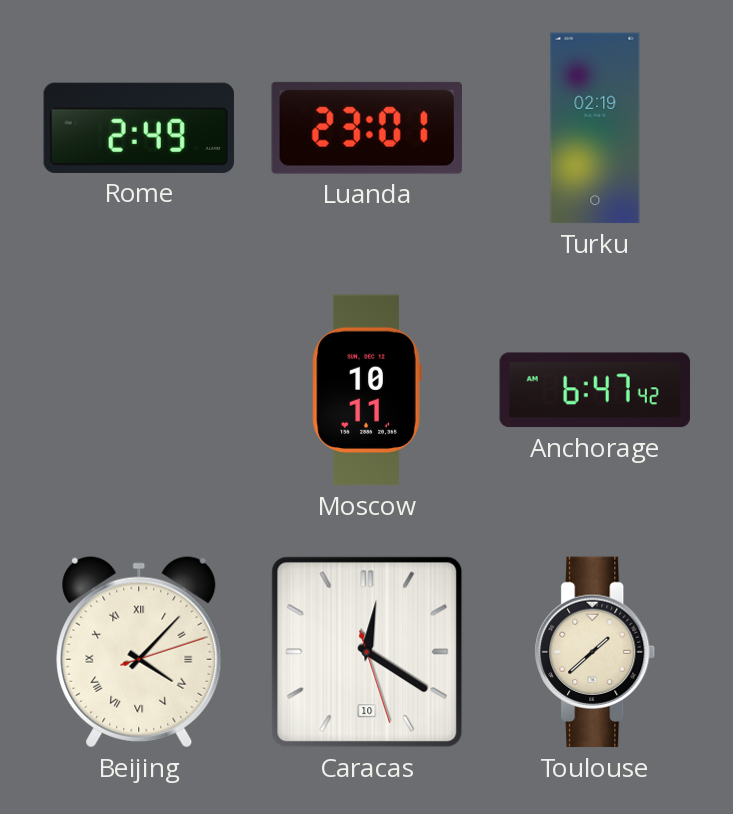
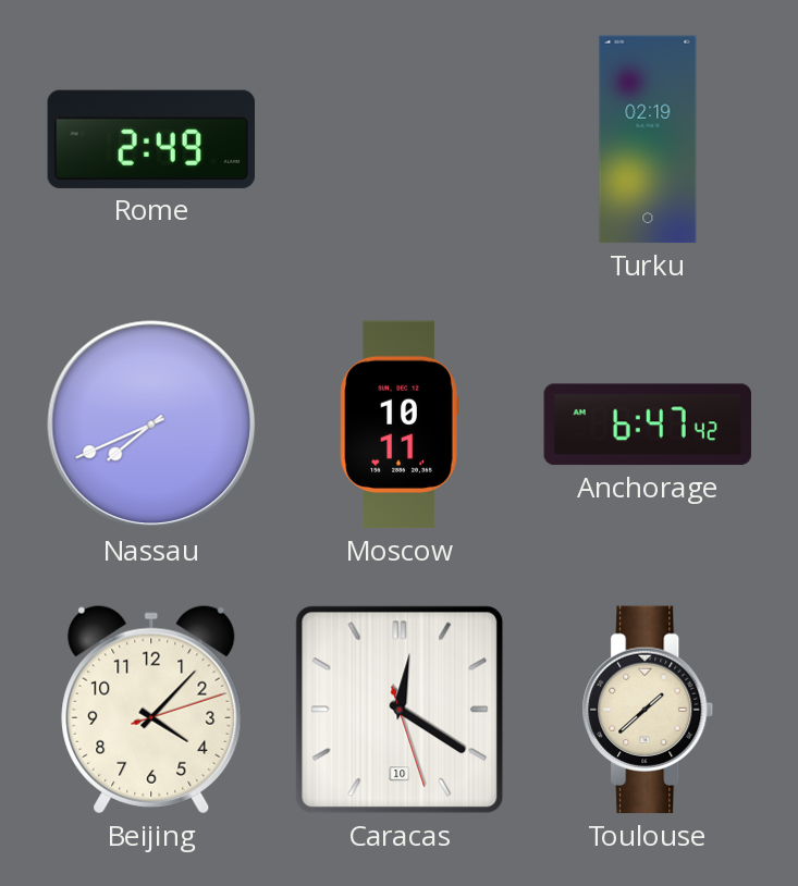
Luanda: 23:01 -> none
Nassau: none -> 7:41
Beijing numerals: Roman -> Arabic
